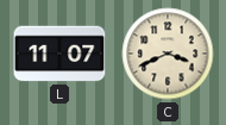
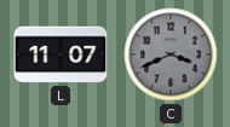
C dial: cream -> grey
